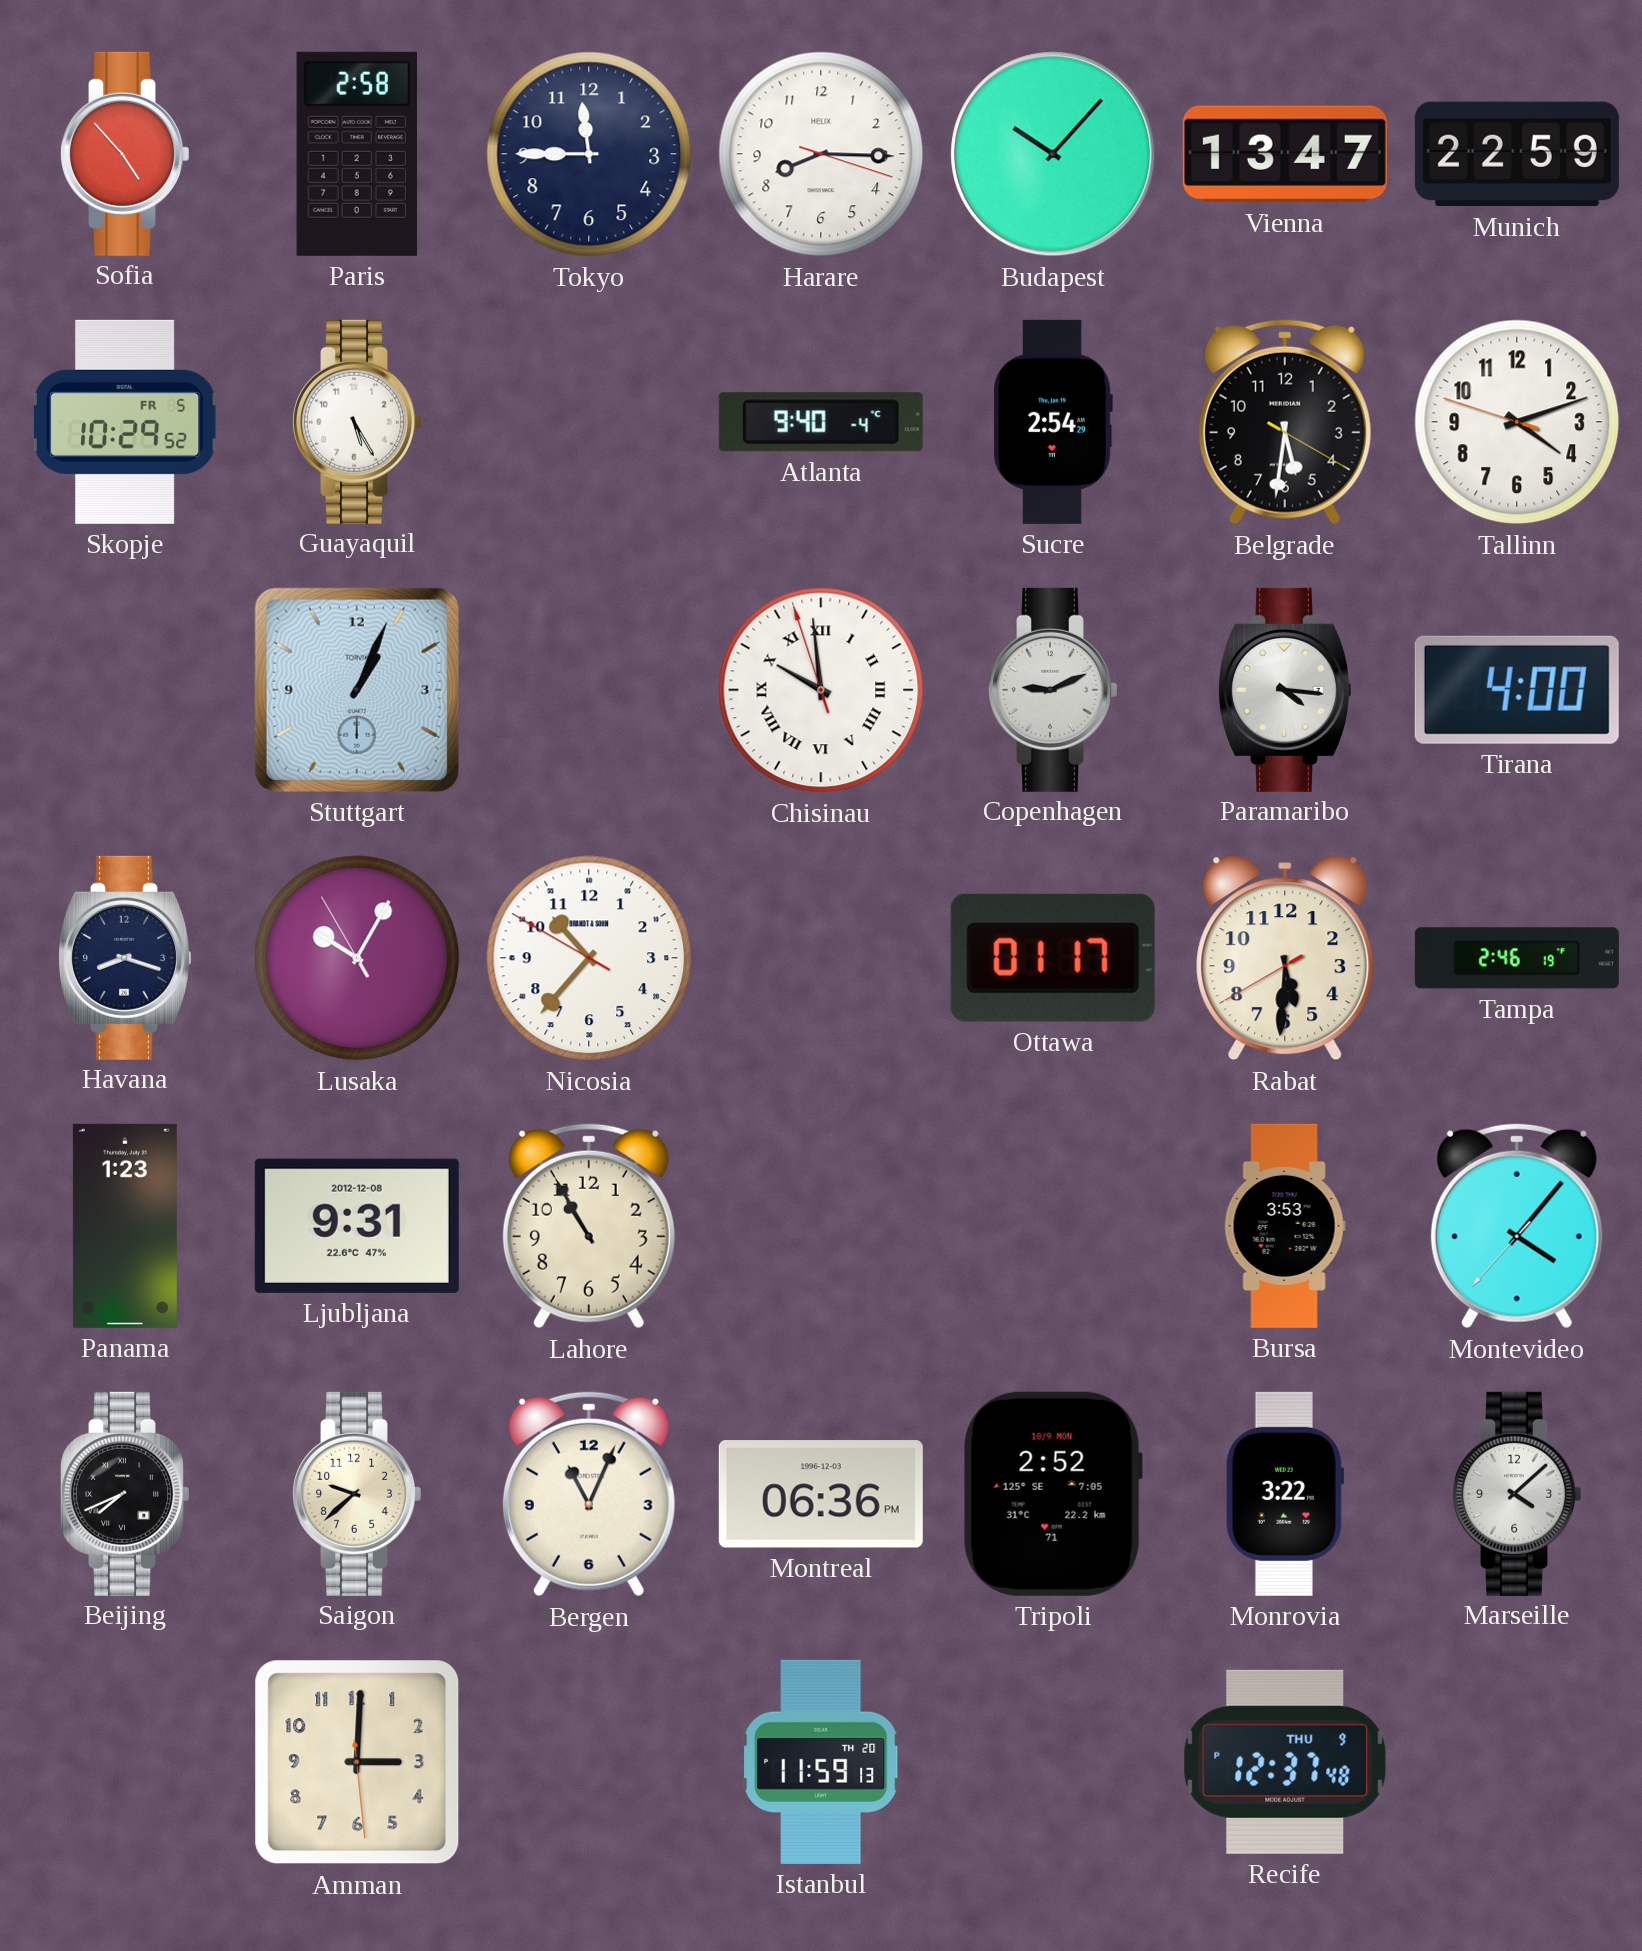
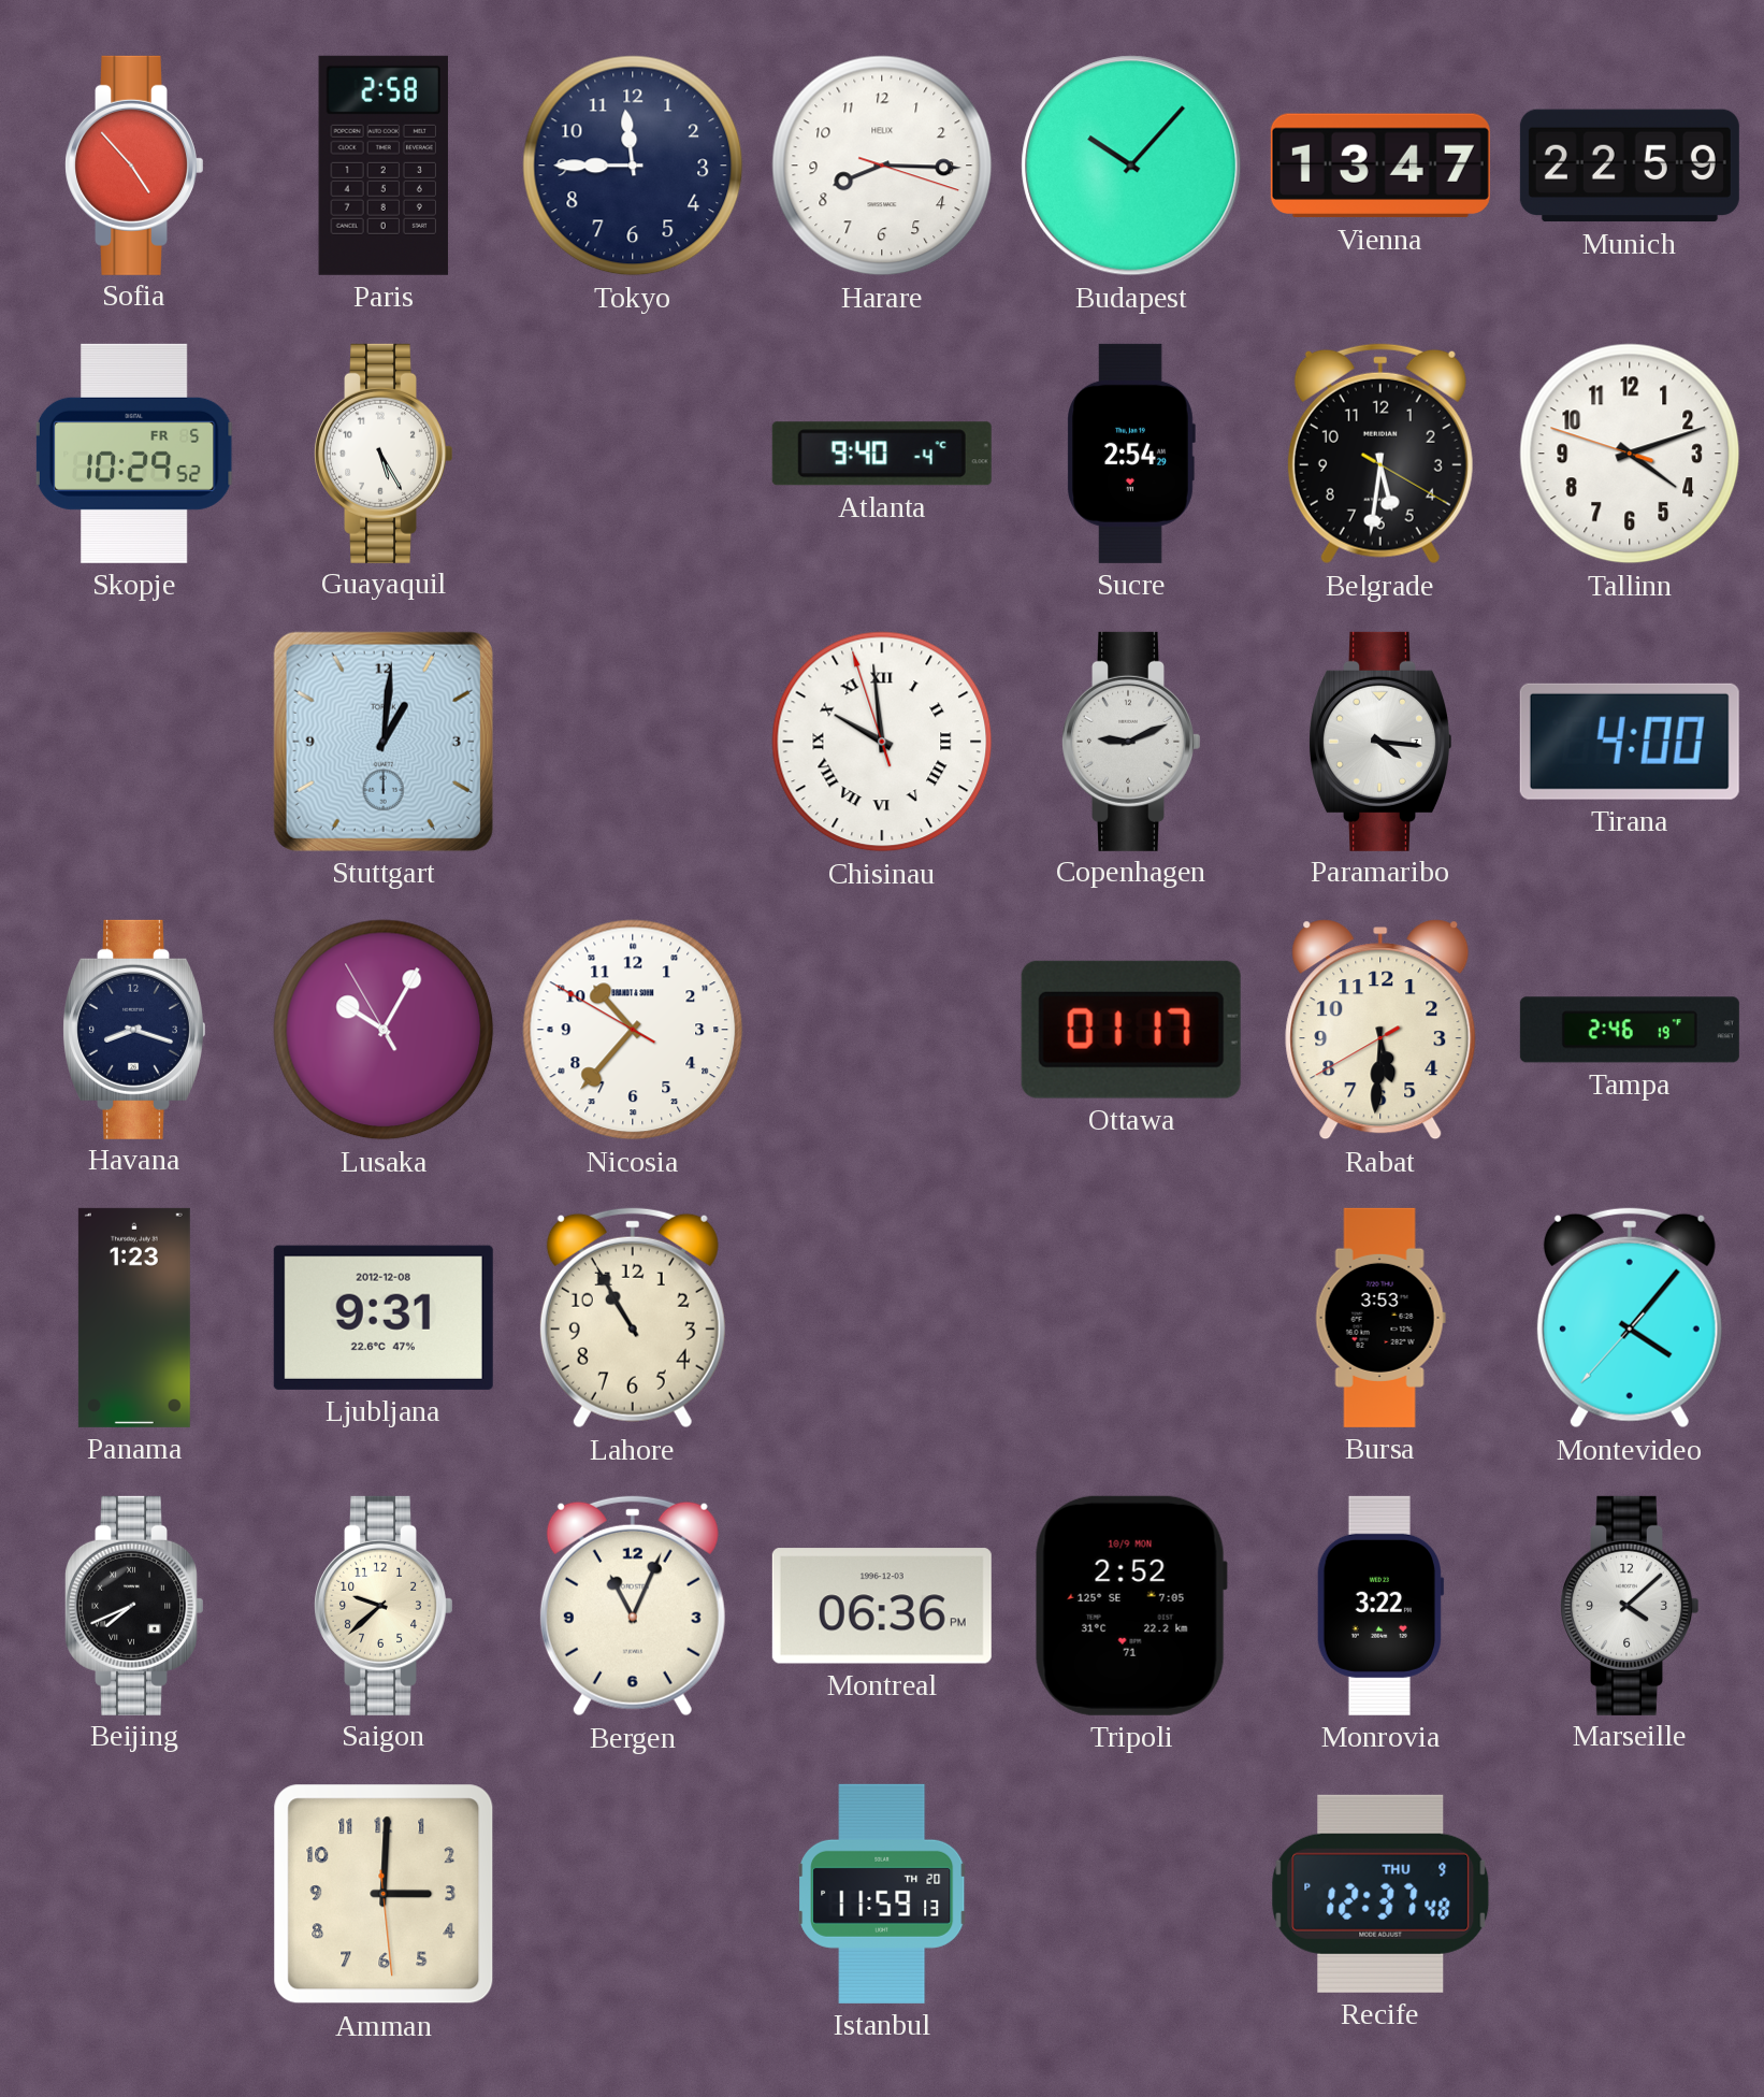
Stuttgart: 1:04 -> 1:01
